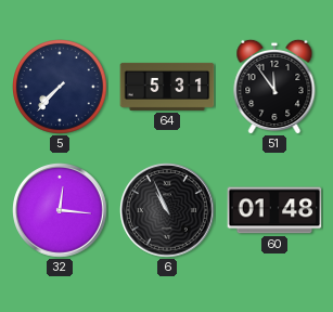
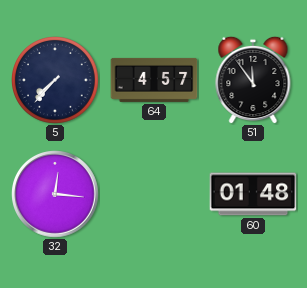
64: 5:31 -> 4:57
6: 10:56 -> none
